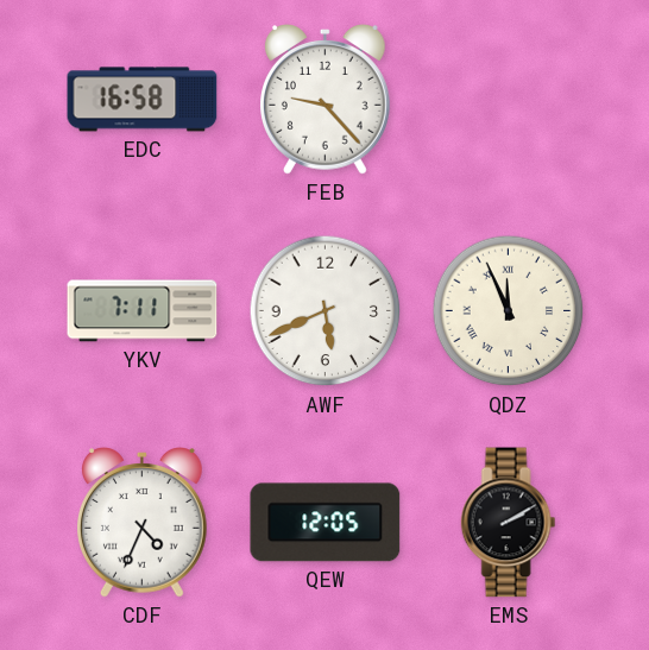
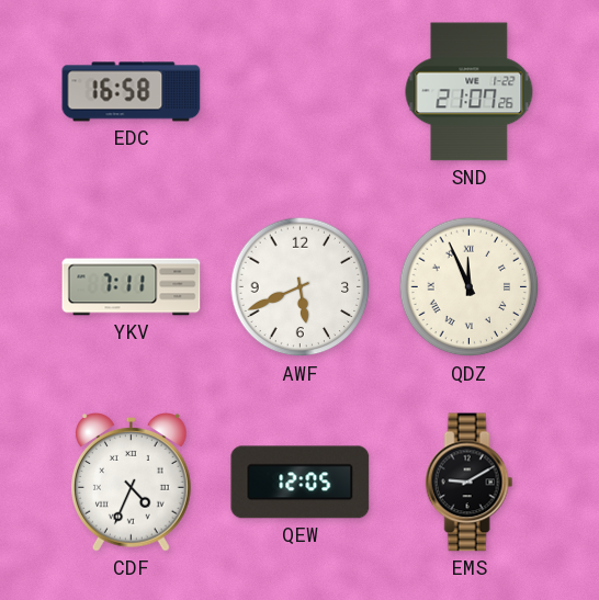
FEB: 9:23 -> none
SND: none -> 21:07
EMS: 2:10 -> 9:10
